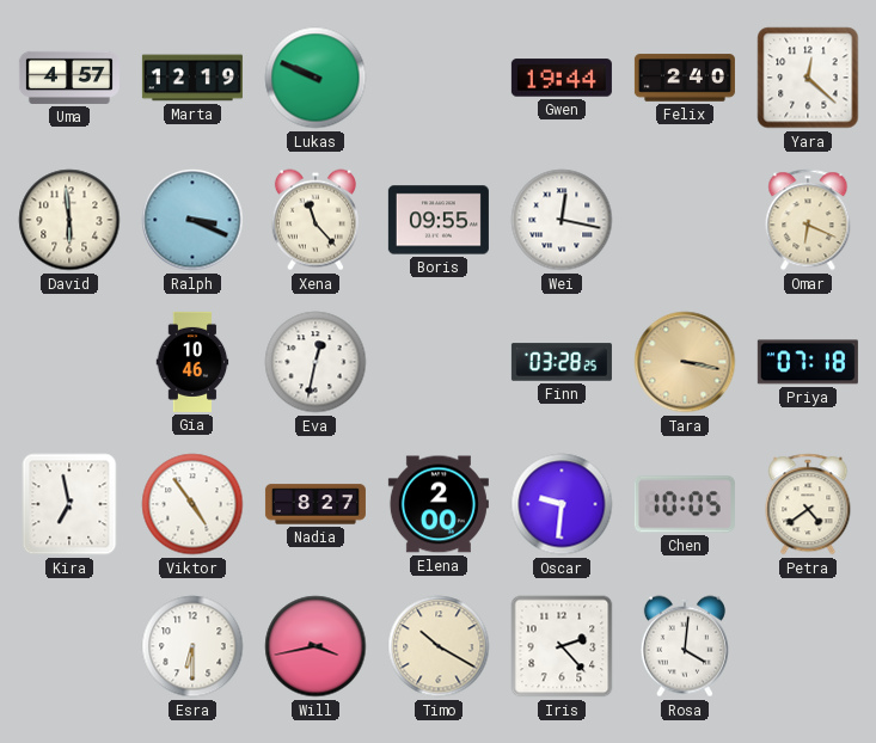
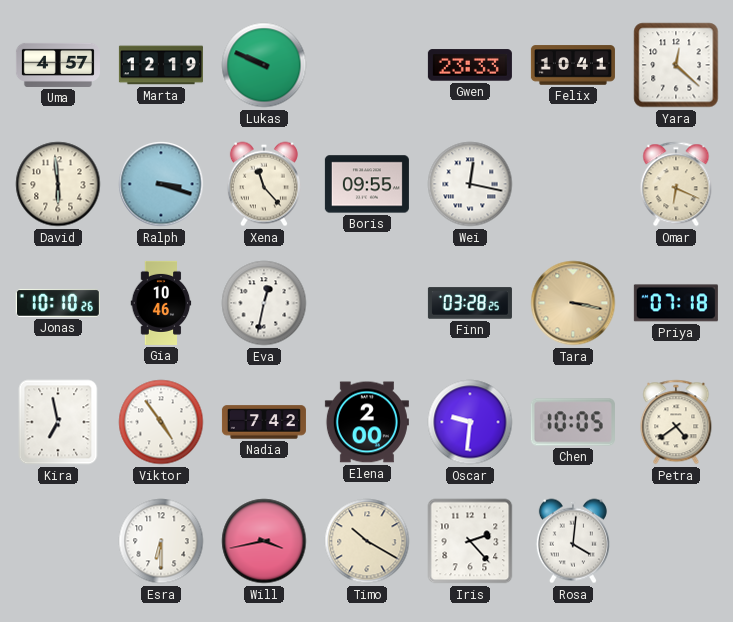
Gwen: 19:44 -> 23:33
Felix: 2:40 -> 10:41
Ralph: 3:19 -> 3:18
Jonas: none -> 10:10
Nadia: 8:27 -> 7:42
